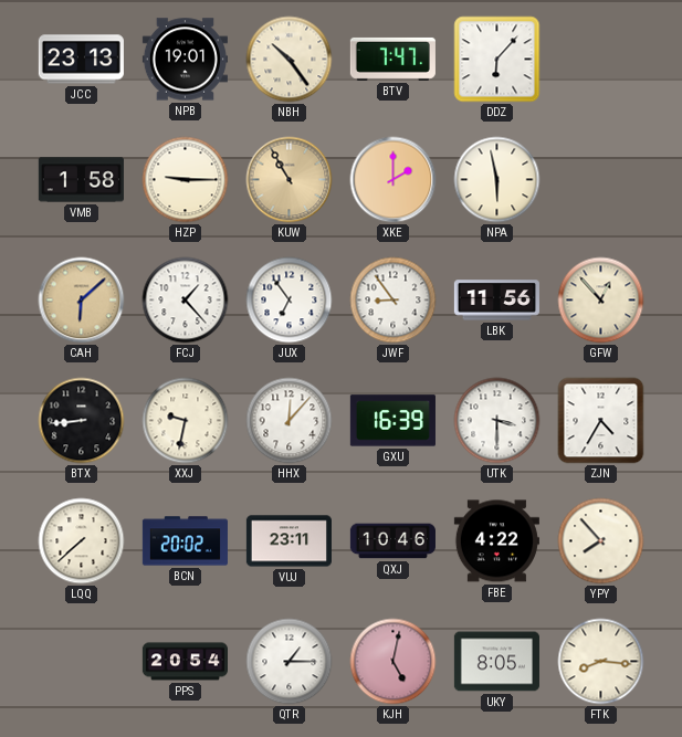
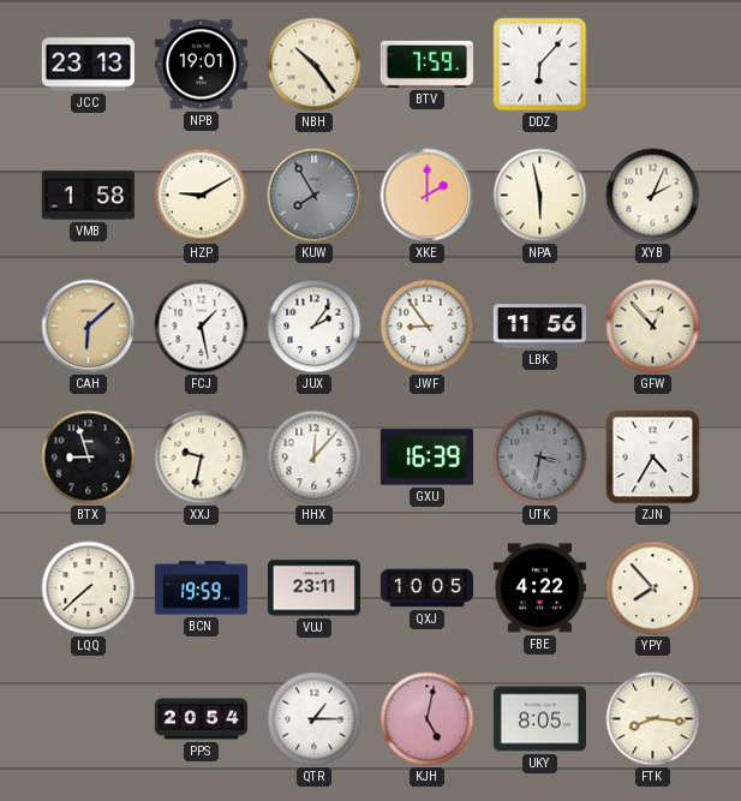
BTV: 7:47 -> 7:59
HZP: 9:15 -> 9:10
KUW: 10:55 -> 7:55
KUW dial: champagne -> grey
XYB: none -> 2:04
FCJ: 1:23 -> 1:28
JUX: 6:54 -> 2:06
BTX: 8:44 -> 8:57
UTK: 3:30 -> 3:32
UTK dial: white -> grey
BCN: 20:02 -> 19:59
QXJ: 10:46 -> 10:05
